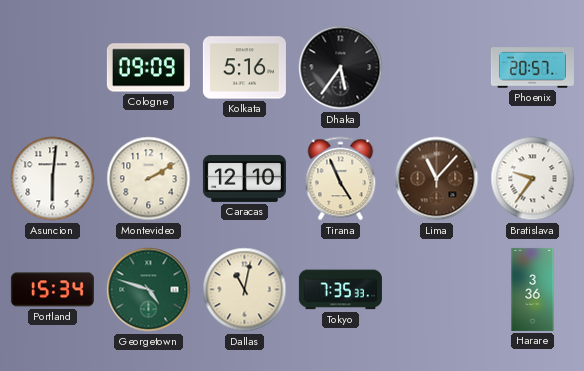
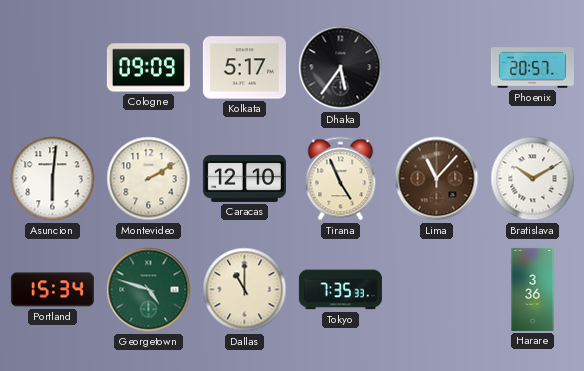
Kolkata: 5:16 -> 5:17
Bratislava: 9:36 -> 10:10
Dallas: 11:02 -> 11:00
